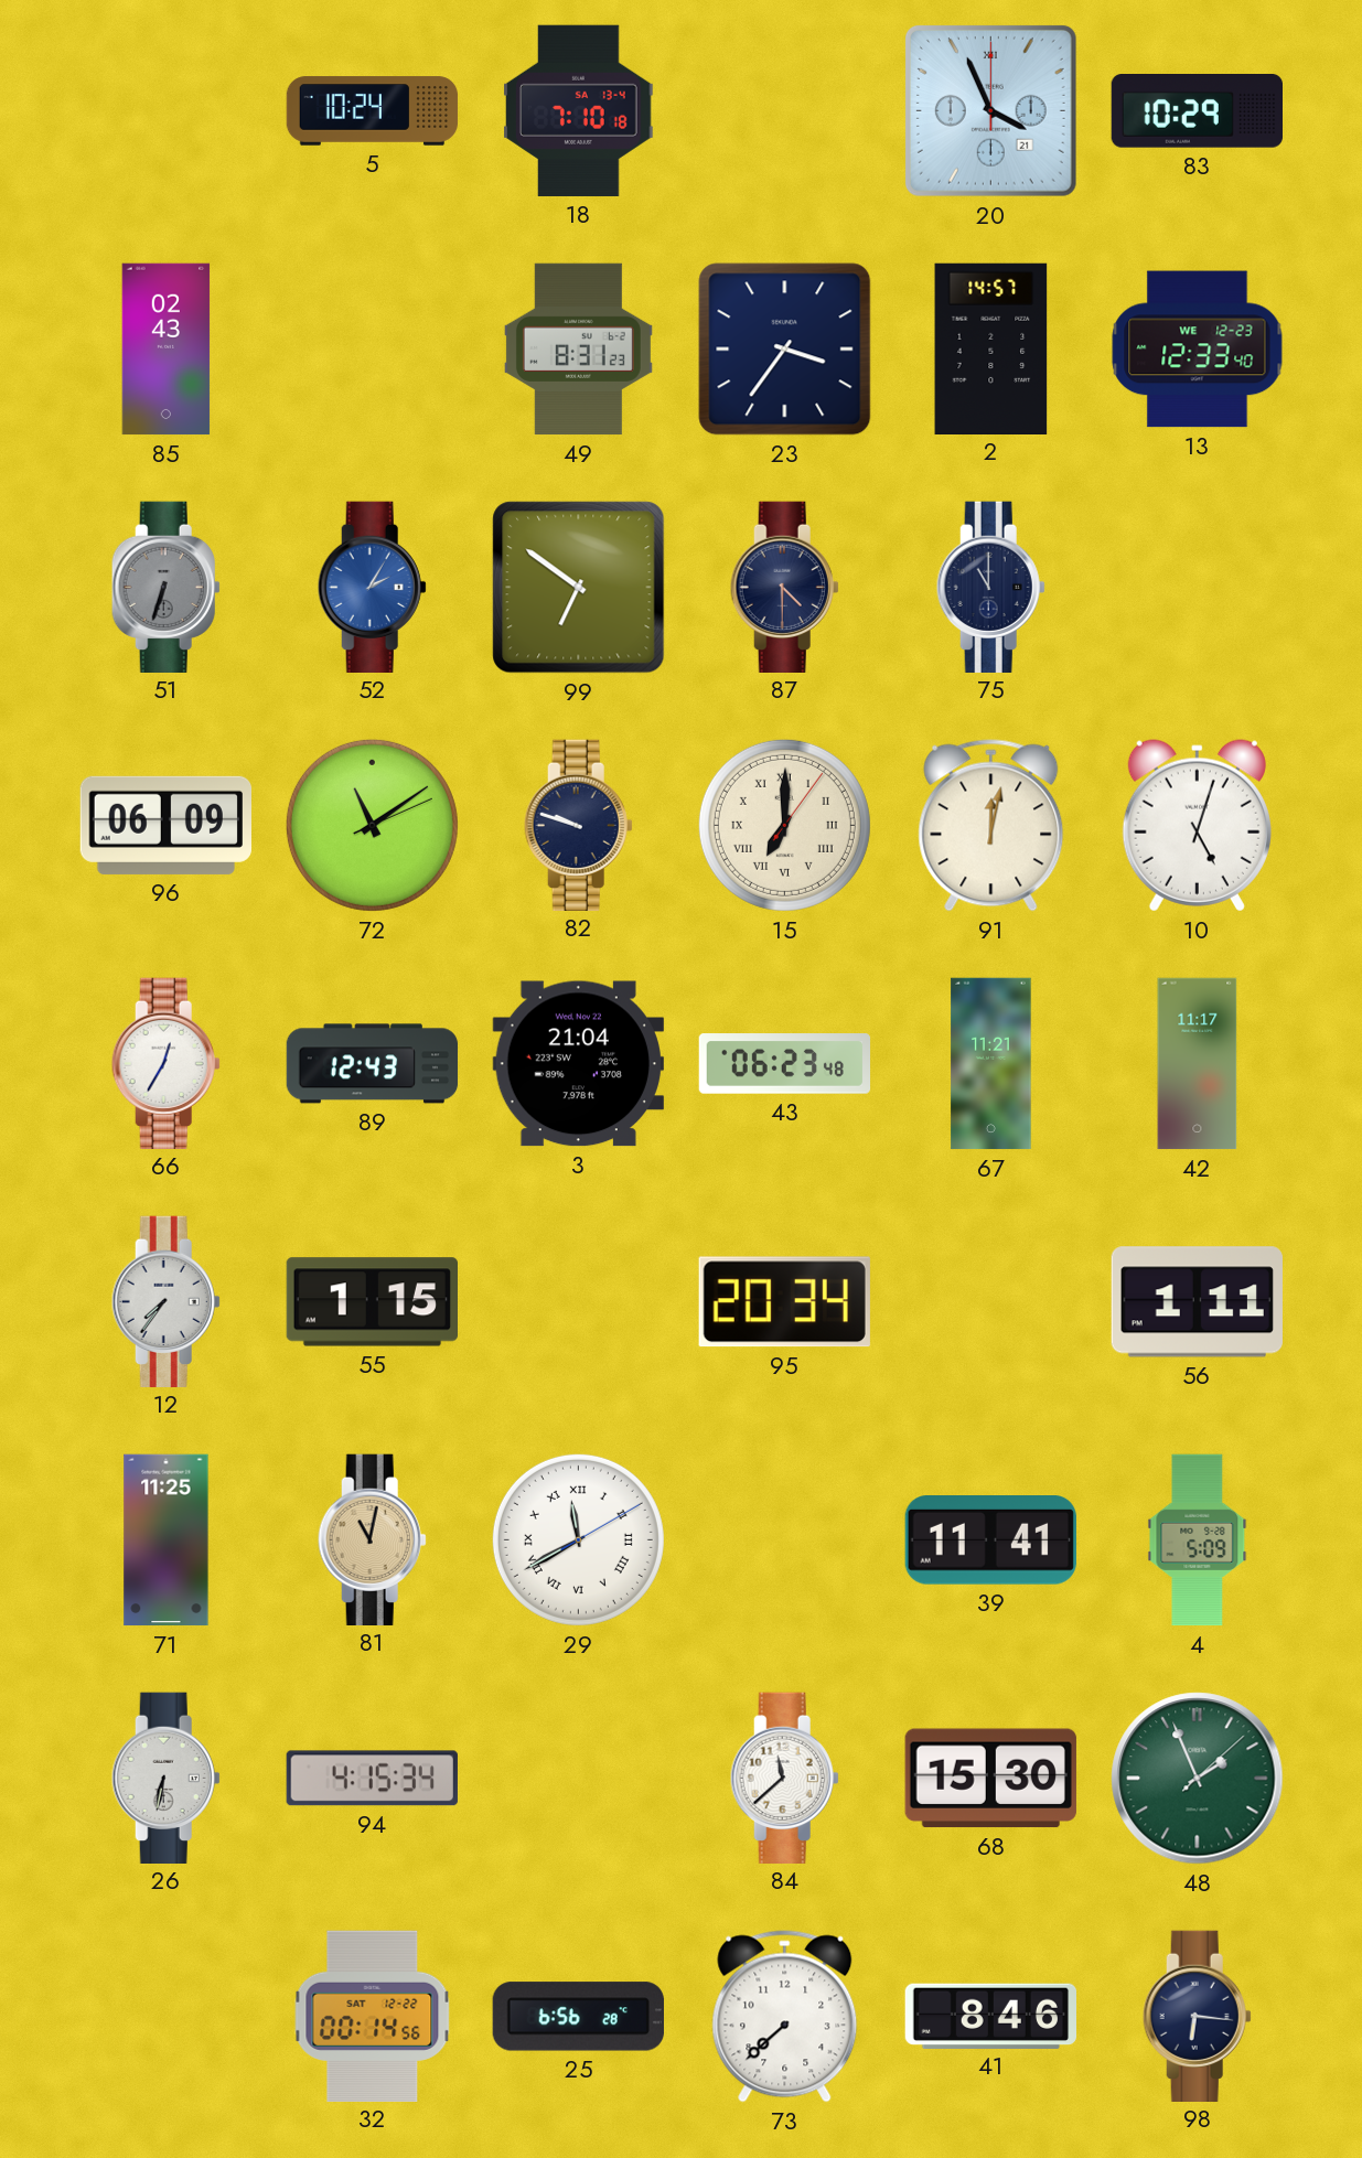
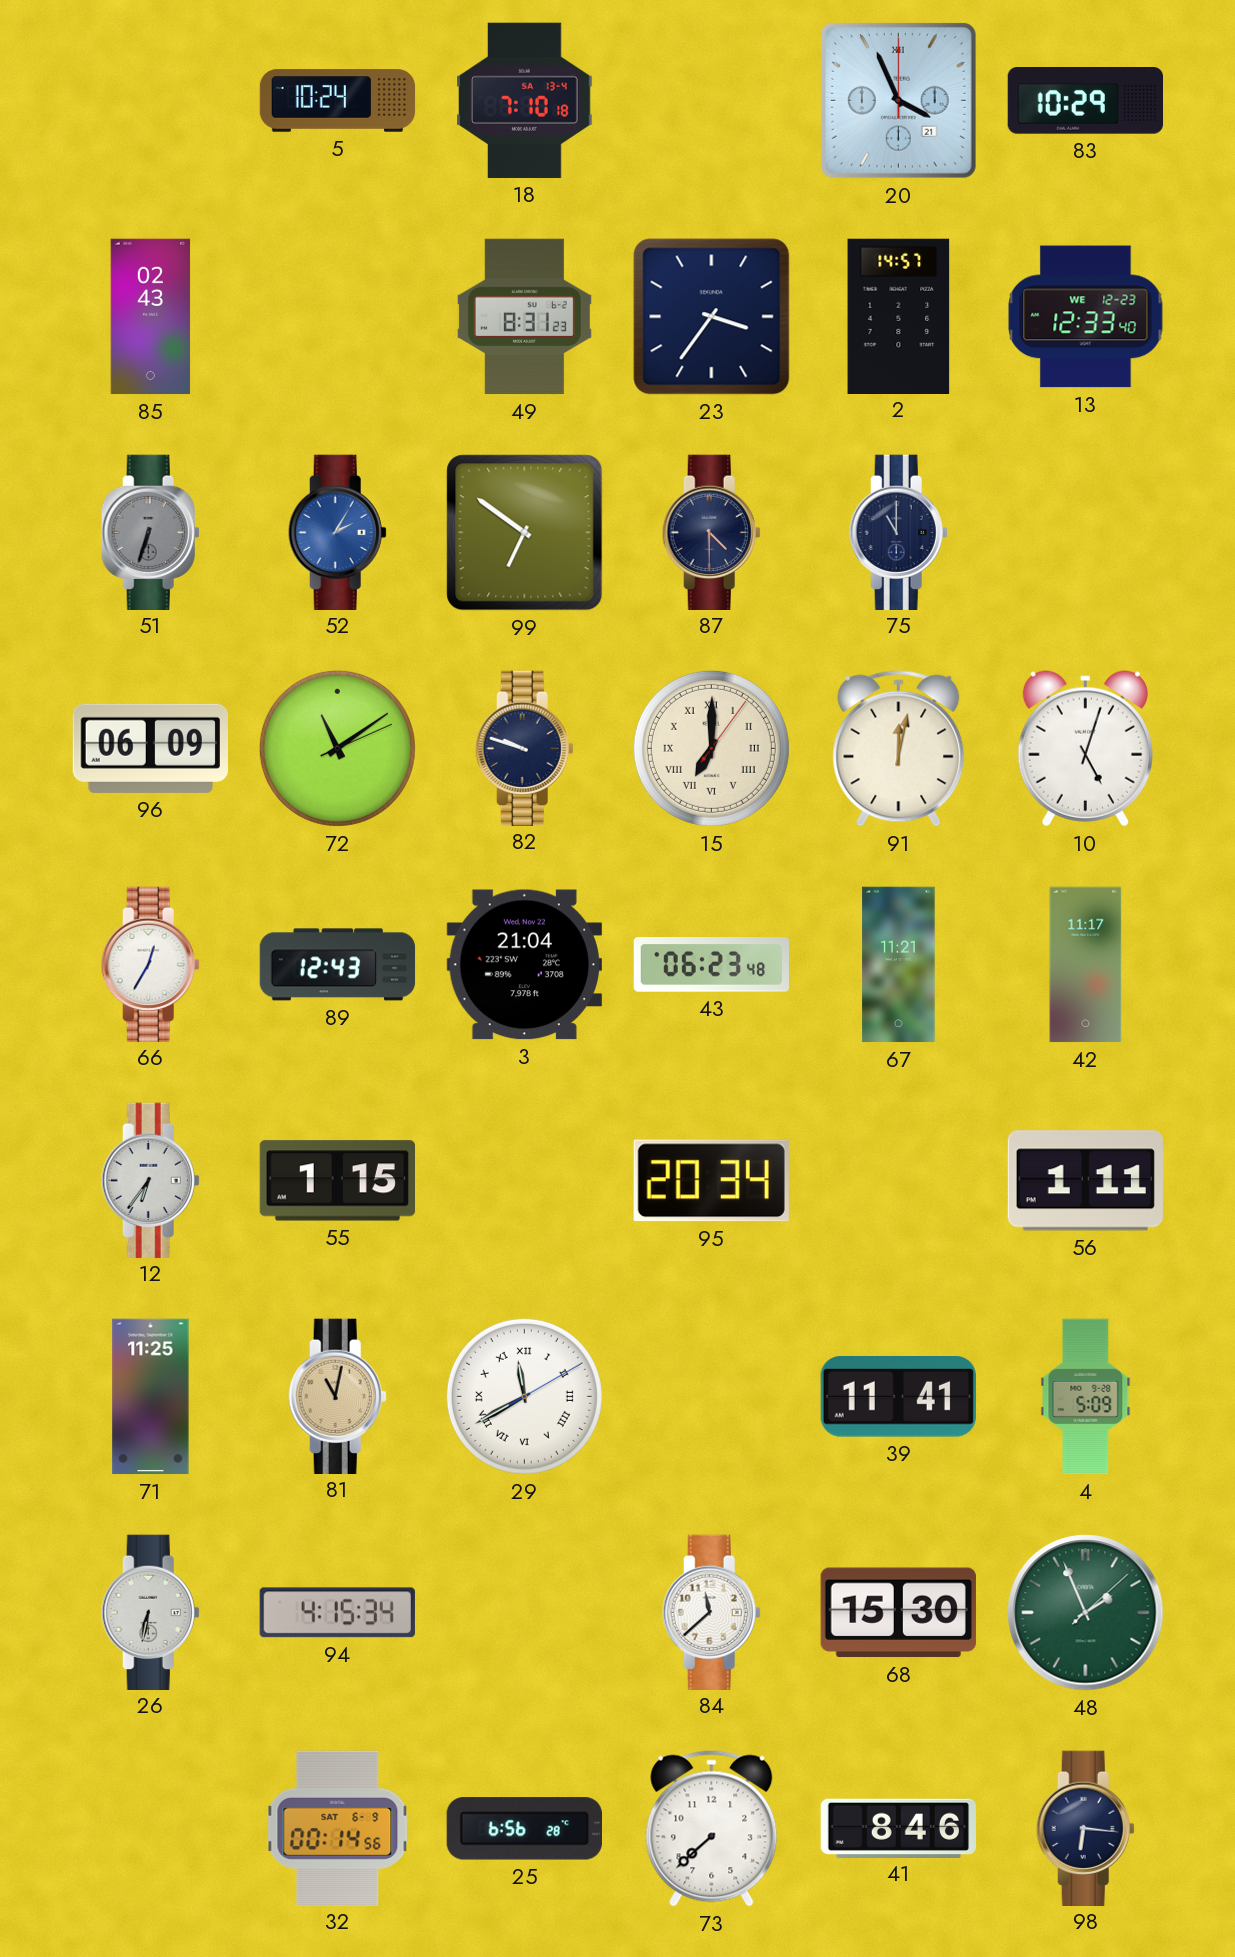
12: 7:36 -> 6:36
32 date: SAT 12-22 -> SAT 6-9
